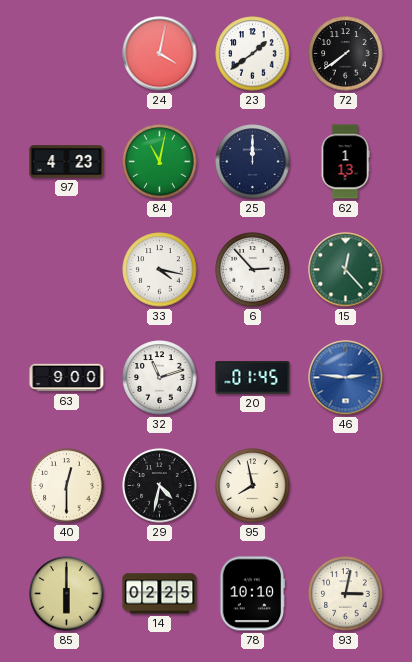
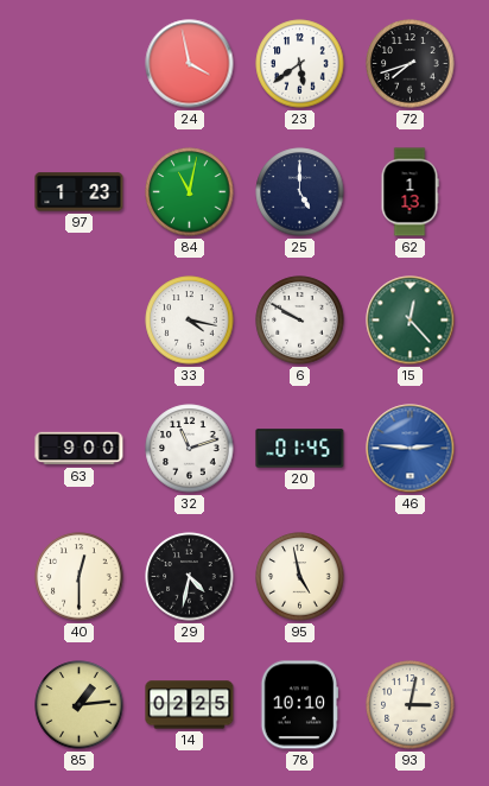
24: 4:02 -> 3:58
23: 1:39 -> 5:39
72: 7:39 -> 7:42
97: 4:23 -> 1:23
25: 12:00 -> 5:00
6: 2:53 -> 9:50
95: 7:58 -> 4:58
85: 6:00 -> 1:14
